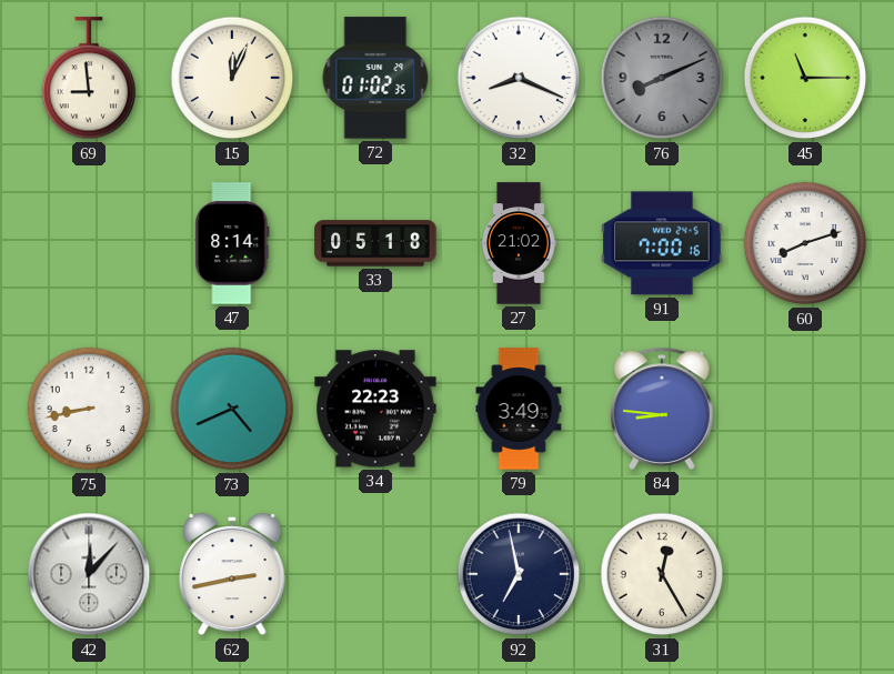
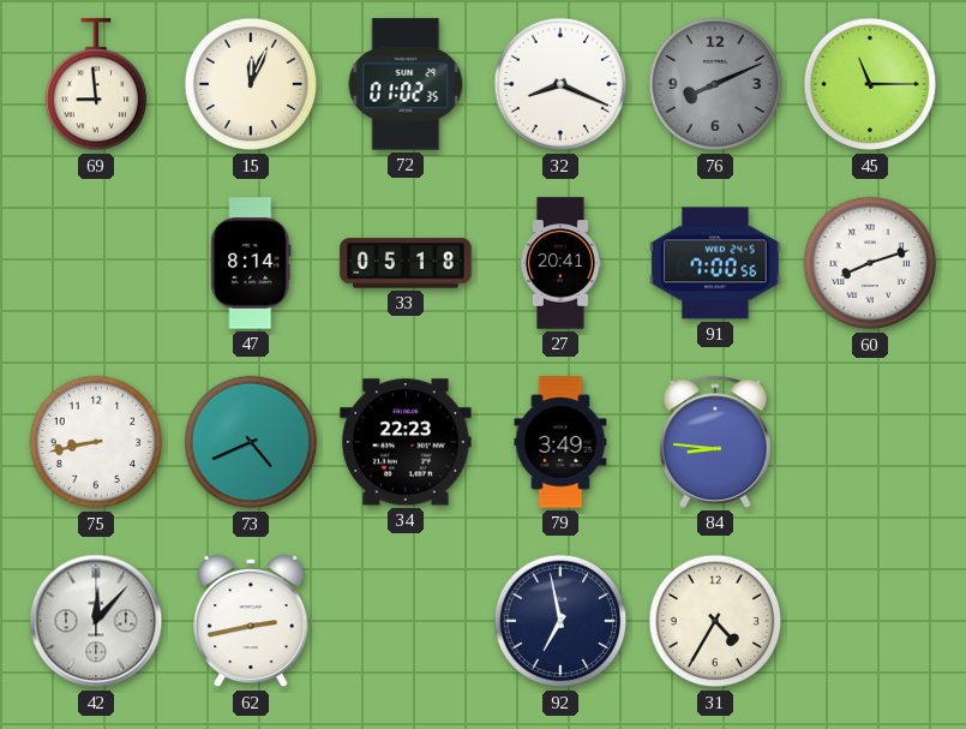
27: 21:02 -> 20:41
91: 7:00:16 -> 7:00:56
31: 12:25 -> 4:35
